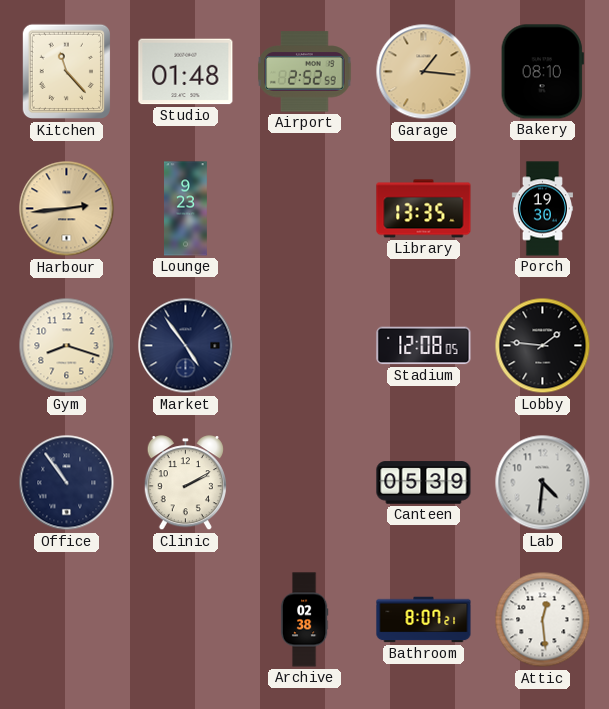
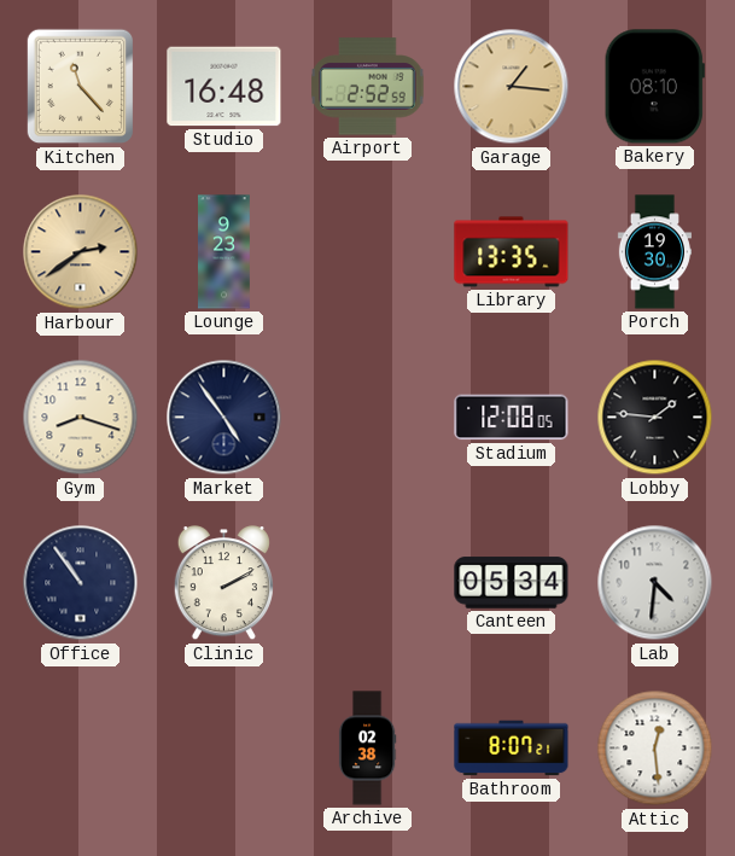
Studio: 01:48 -> 16:48
Harbour: 2:44 -> 2:39
Canteen: 05:39 -> 05:34
